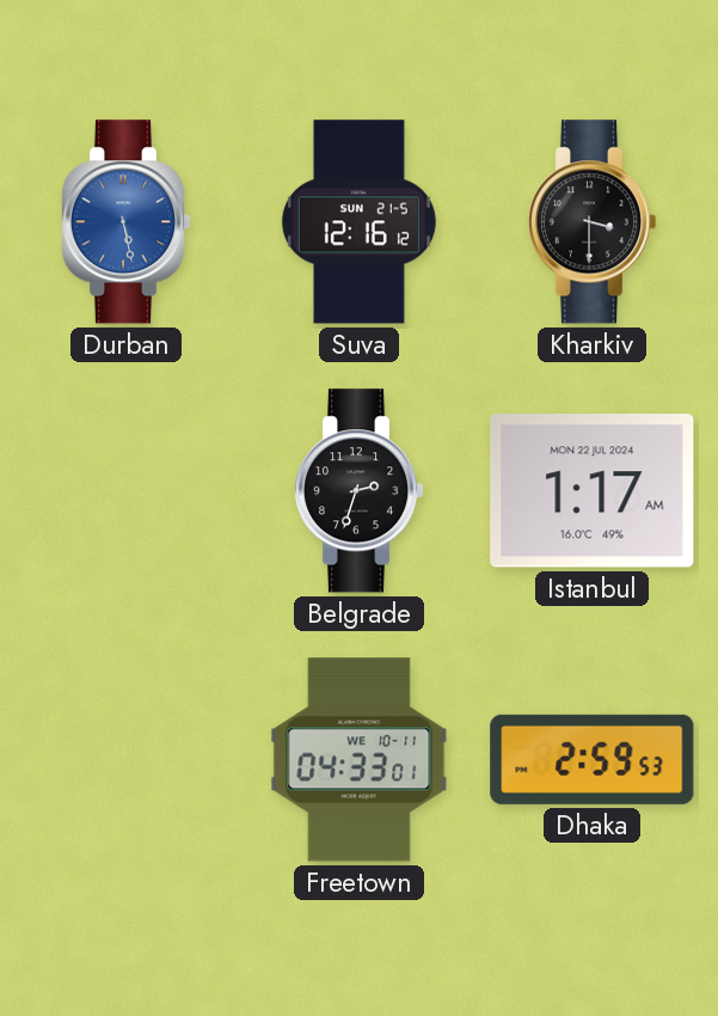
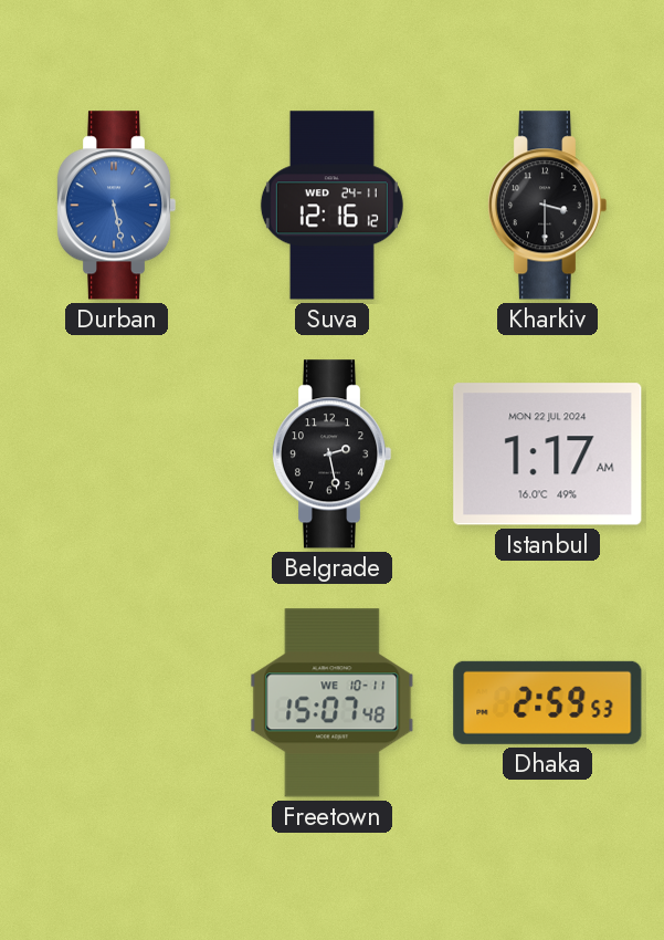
Suva date: SUN 21-5 -> WED 24-11
Belgrade: 2:33 -> 2:28
Freetown: 04:33 -> 15:07
